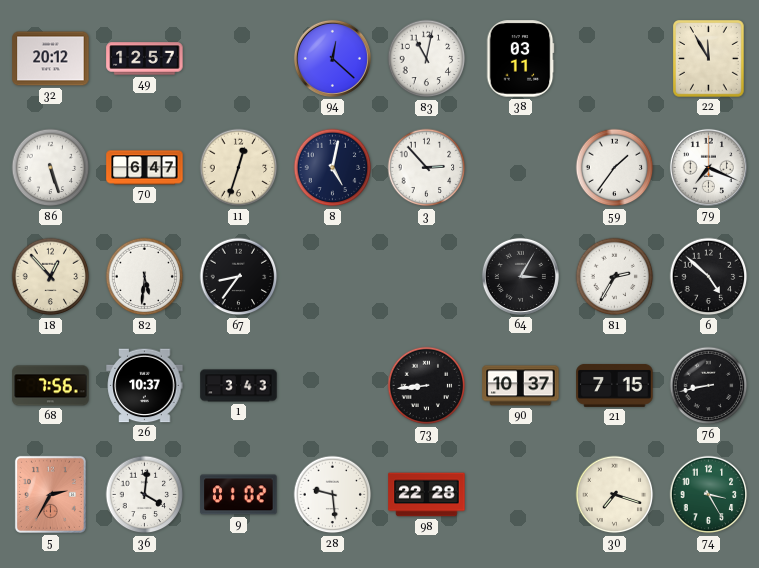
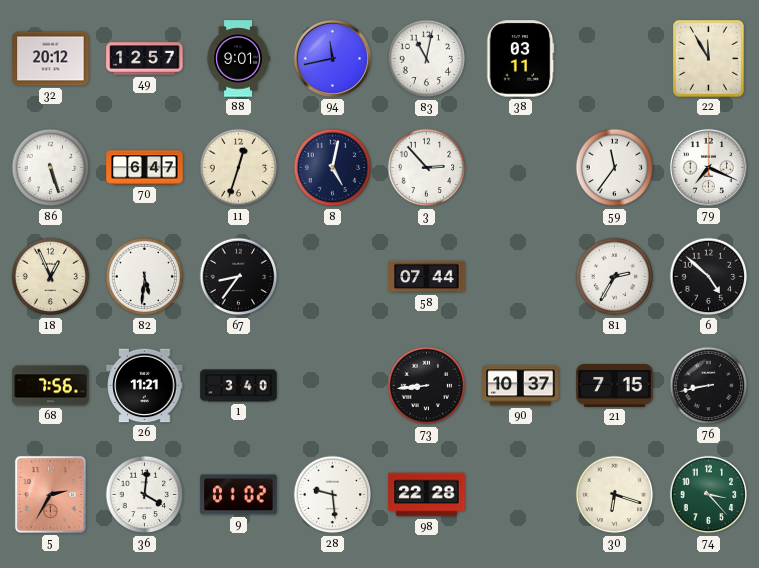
88: none -> 9:01
94: 12:22 -> 11:43
59: 1:36 -> 11:36
18: 12:53 -> 12:56
58: none -> 07:44
64: 3:05 -> none
26: 10:37 -> 11:21
1: 3:43 -> 3:40
30: 7:18 -> 6:18
74: 3:25 -> 3:23
